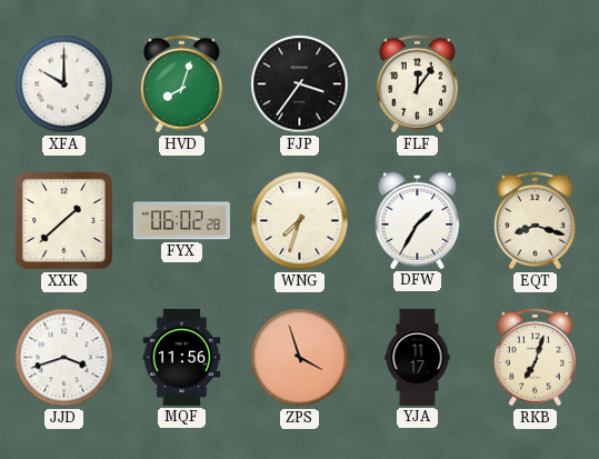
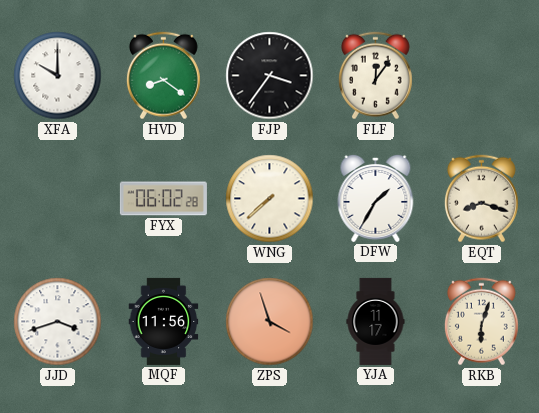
HVD: 8:03 -> 8:21
XXK: 1:38 -> none
WNG: 7:33 -> 7:38
RKB: 7:03 -> 6:03
